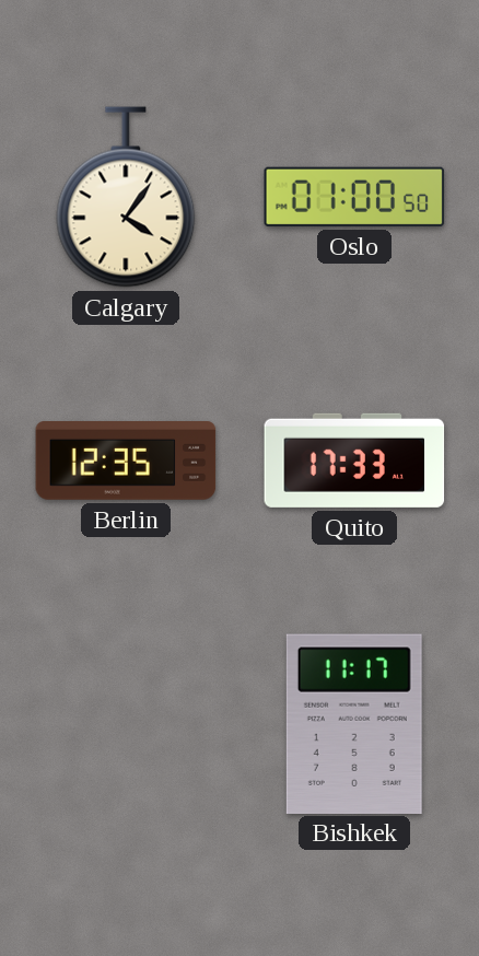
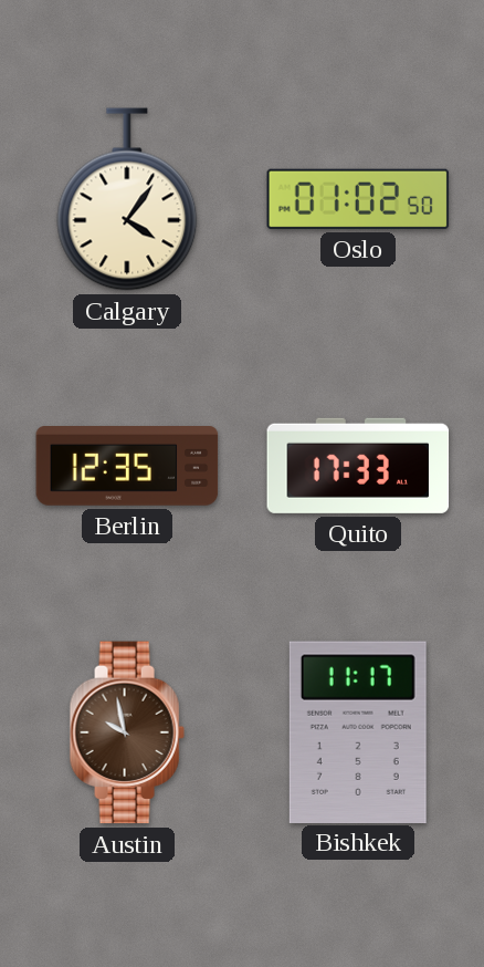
Oslo: 01:00 -> 01:02
Austin: none -> 9:58
